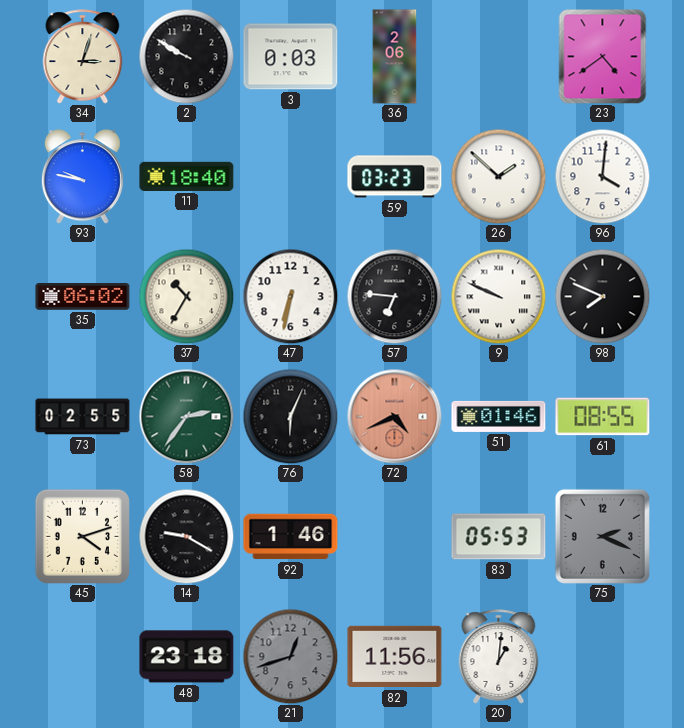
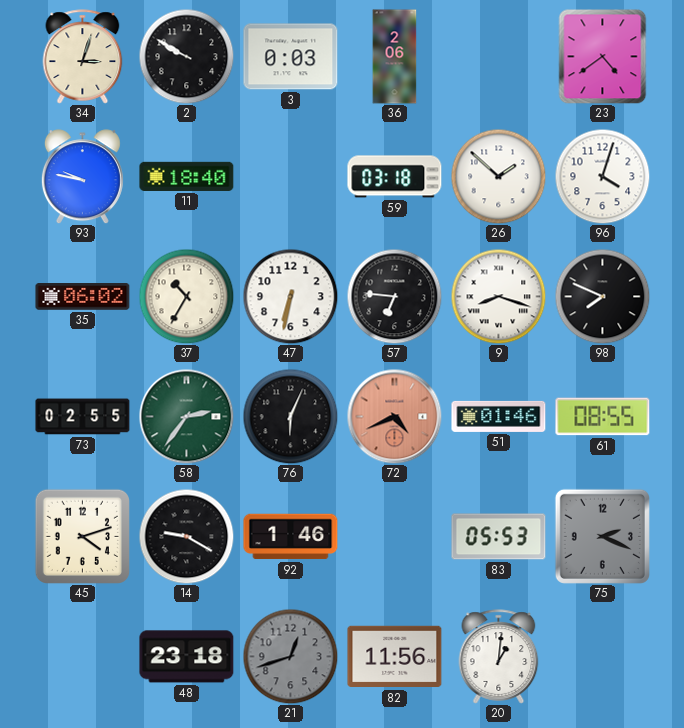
59: 03:23 -> 03:18
96: 4:01 -> 4:03
9: 9:49 -> 8:18
